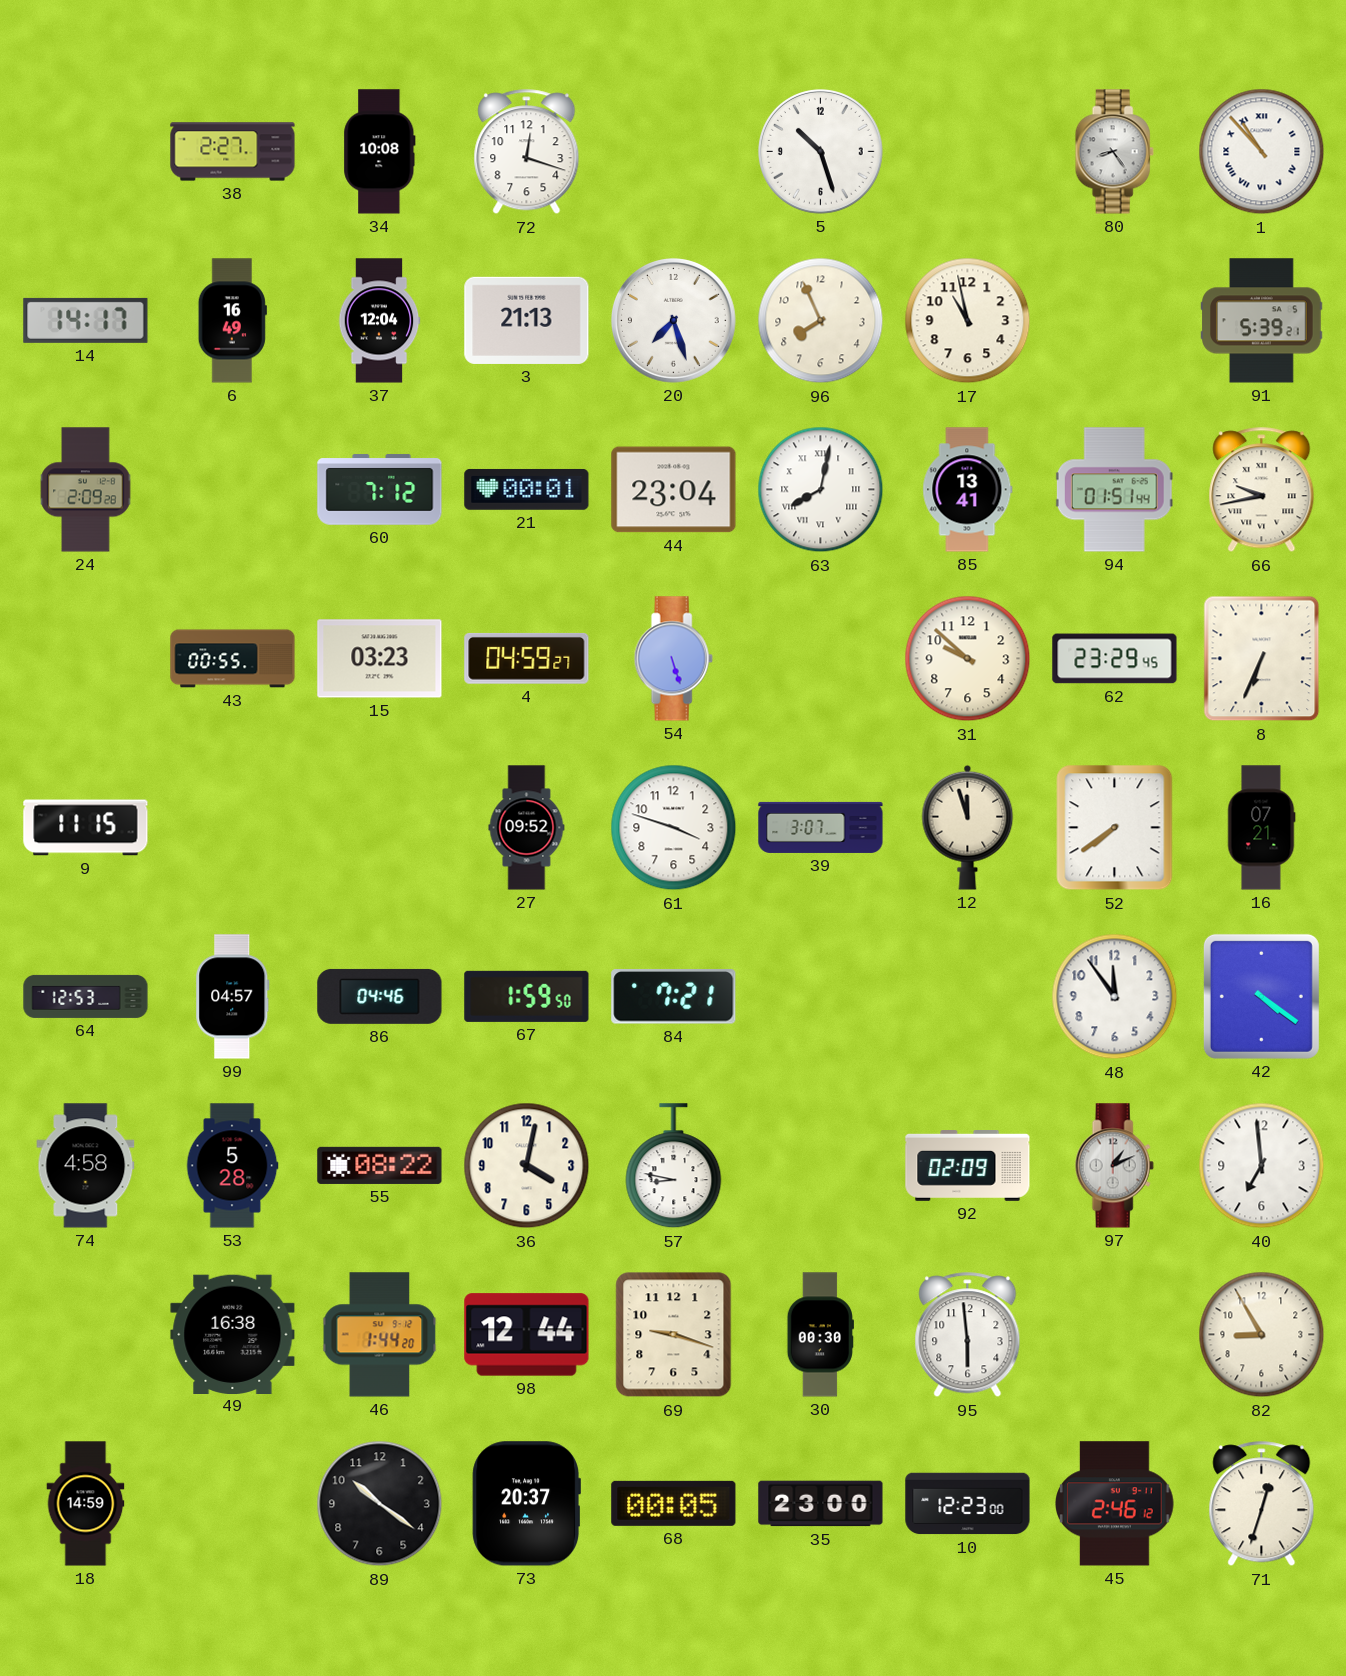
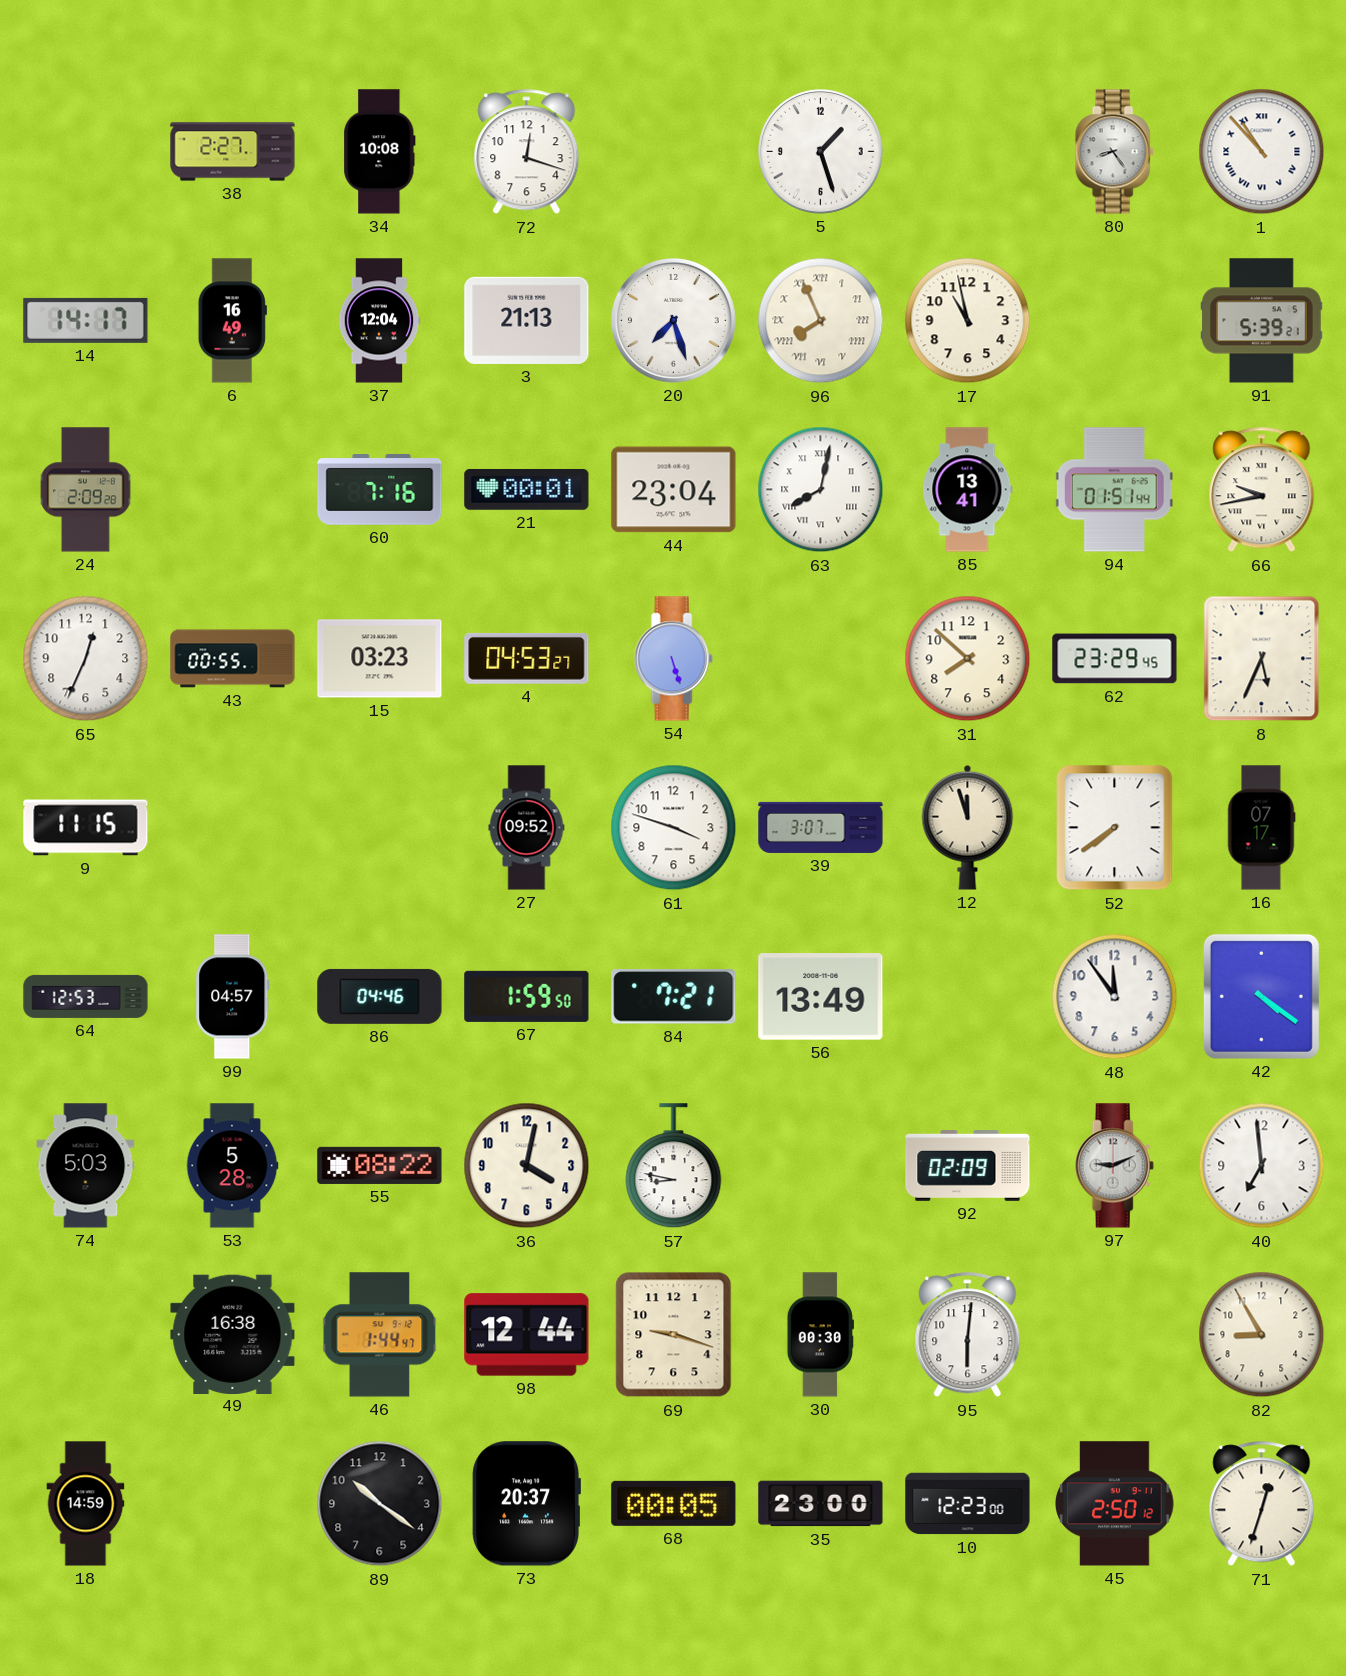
5: 10:27 -> 1:27
96 numerals: Arabic -> Roman
60: 7:12 -> 7:16
65: none -> 12:34
4: 04:59 -> 04:53
31: 9:52 -> 7:52
8: 6:34 -> 5:34
16: 07:21 -> 07:17
56: none -> 13:49
74: 4:58 -> 5:03
97: 1:11 -> 9:11
46: 1:44:20 -> 1:44:47
95: 5:59 -> 6:01
45: 2:46 -> 2:50
